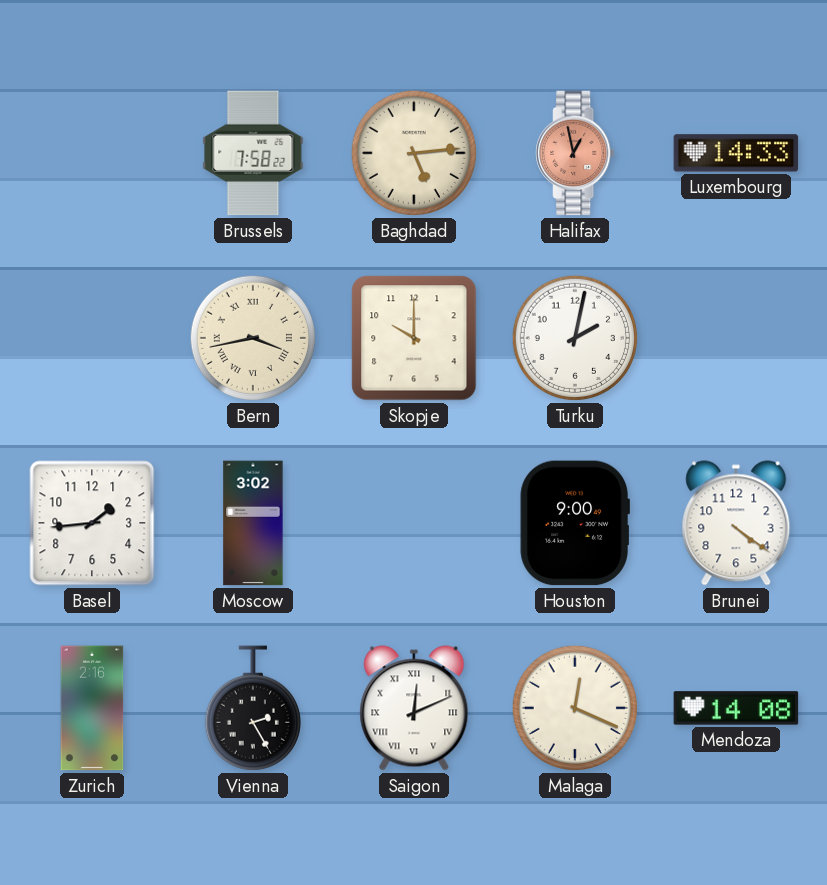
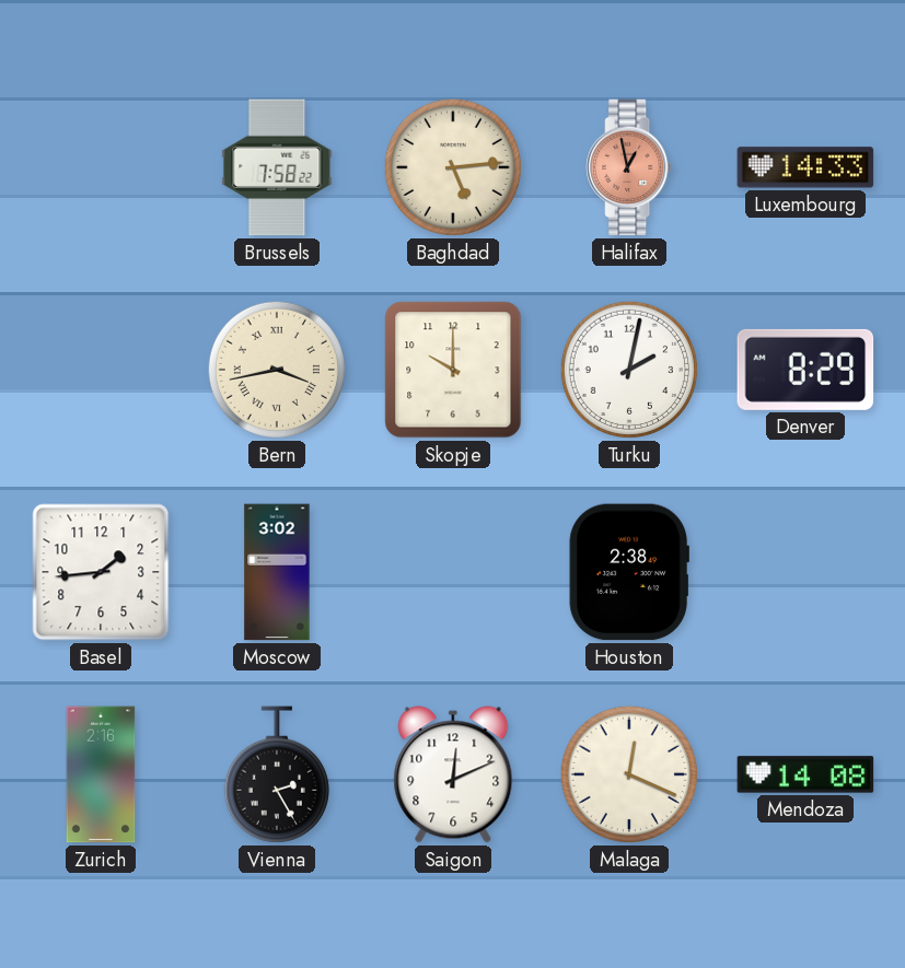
Denver: none -> 8:29
Houston: 9:00 -> 2:38
Brunei: 4:21 -> none
Saigon numerals: Roman -> Arabic
